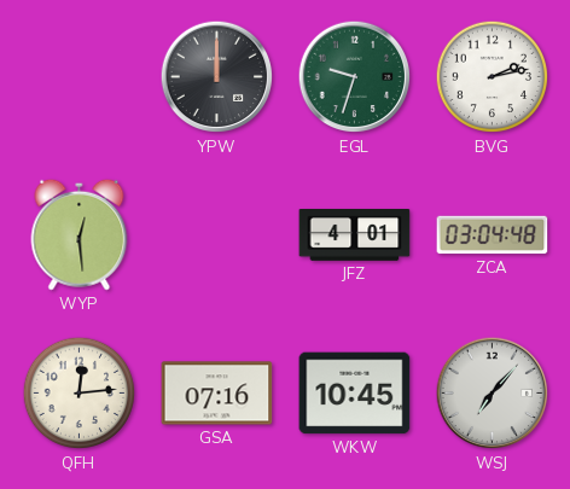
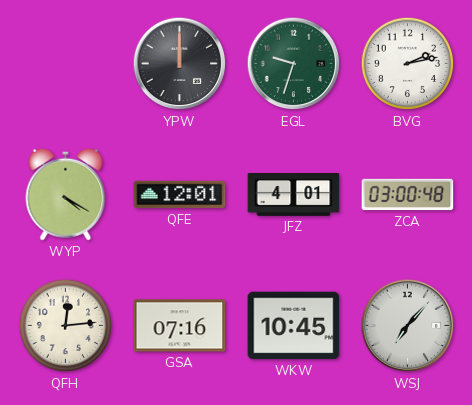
WYP: 12:29 -> 4:20
QFE: none -> 12:01
ZCA: 03:04 -> 03:00
